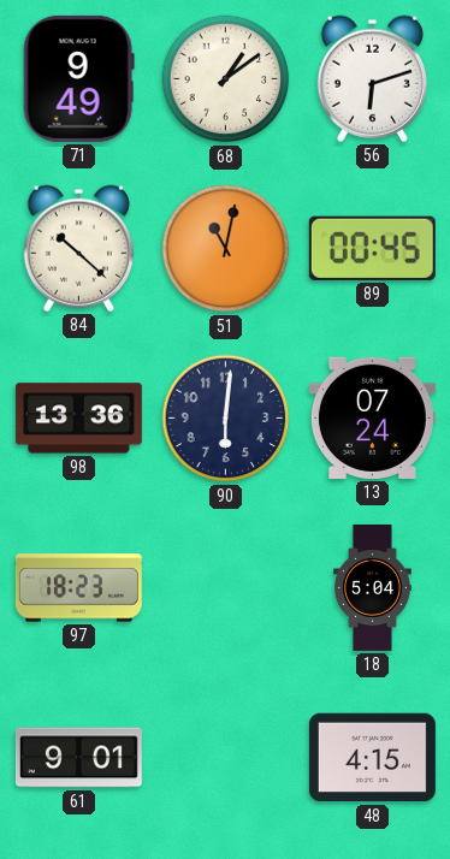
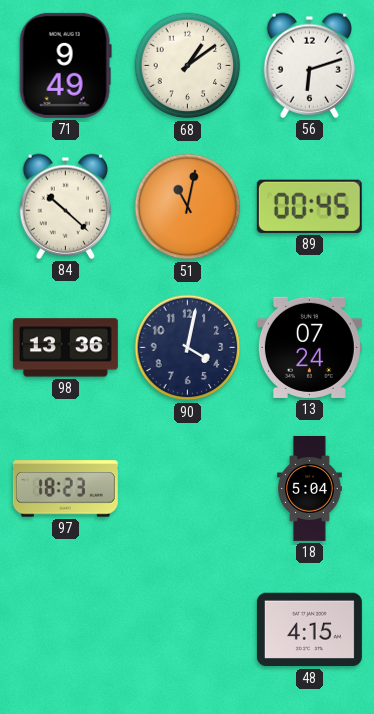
90: 6:01 -> 4:02
61: 9:01 -> none
